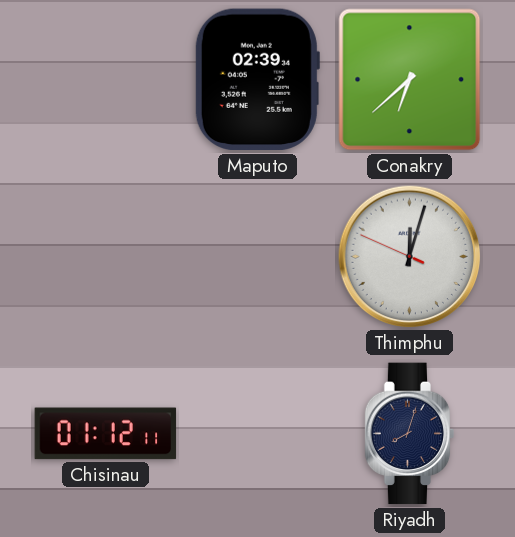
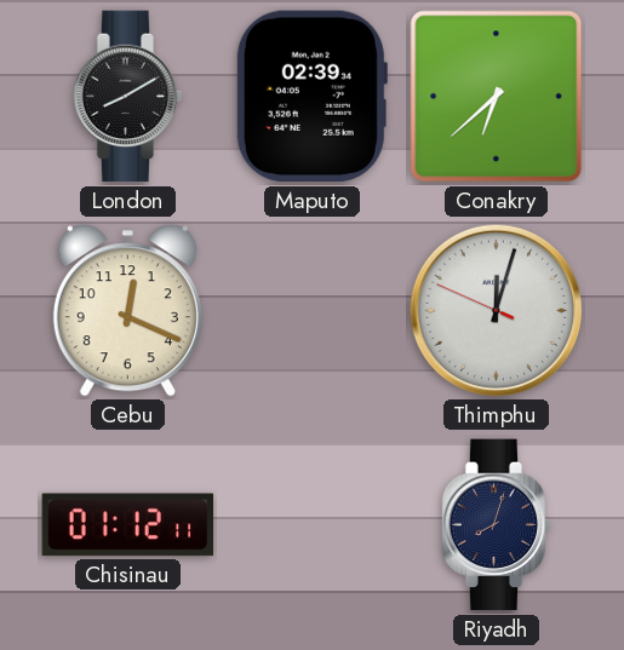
London: none -> 8:10
Cebu: none -> 12:19
